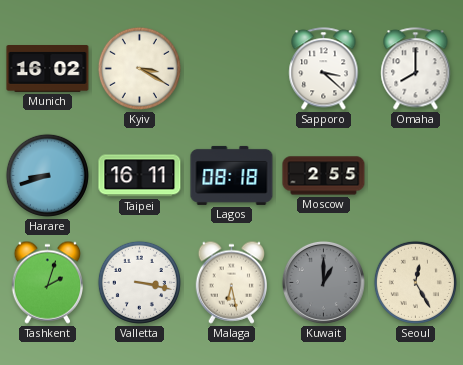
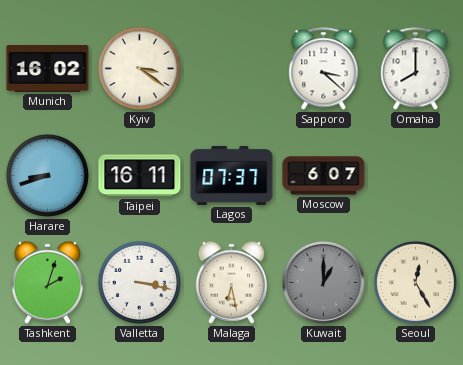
Kyiv: 3:20 -> 3:21
Lagos: 08:18 -> 07:37
Moscow: 2:55 -> 6:07
